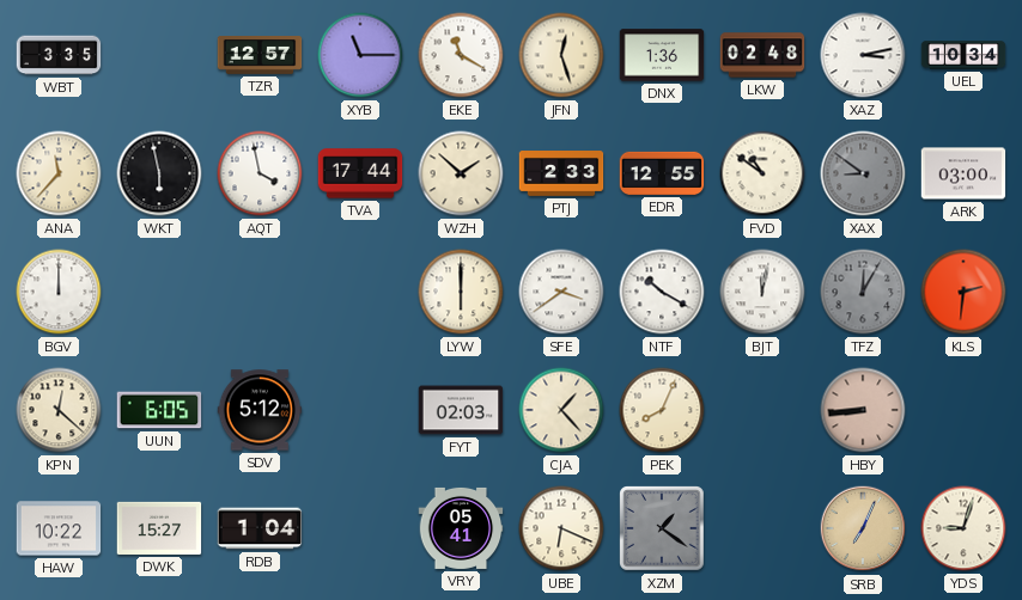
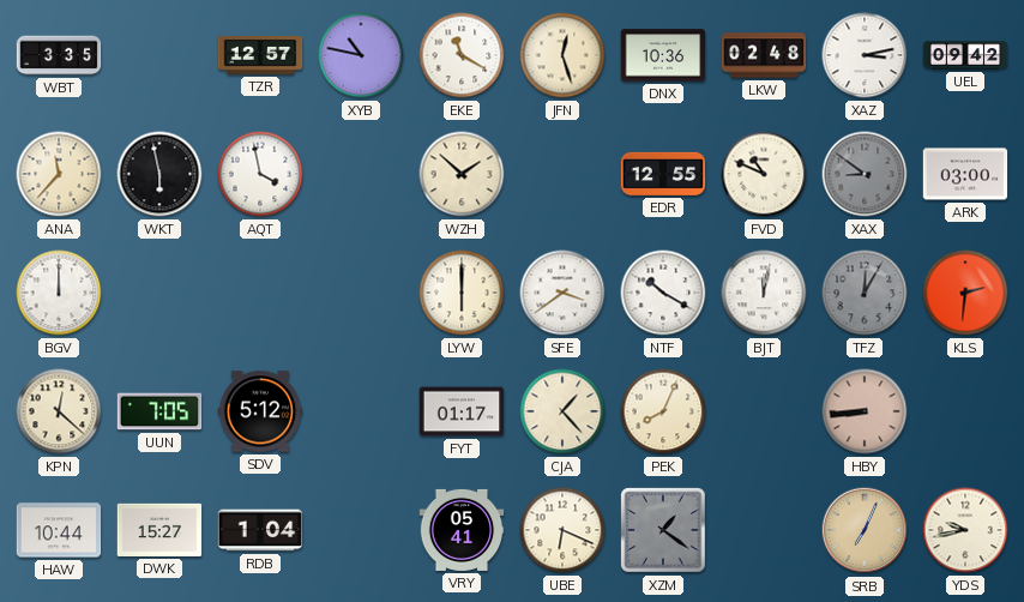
XYB: 11:15 -> 10:47
DNX: 1:36 -> 10:36
UEL: 10:34 -> 09:42
TVA: 17:44 -> none
PTJ: 2:33 -> none
FVD: 10:51 -> 10:49
UUN: 6:05 -> 7:05
FYT: 02:03 -> 01:17
HAW: 10:22 -> 10:44
YDS: 9:03 -> 9:43
